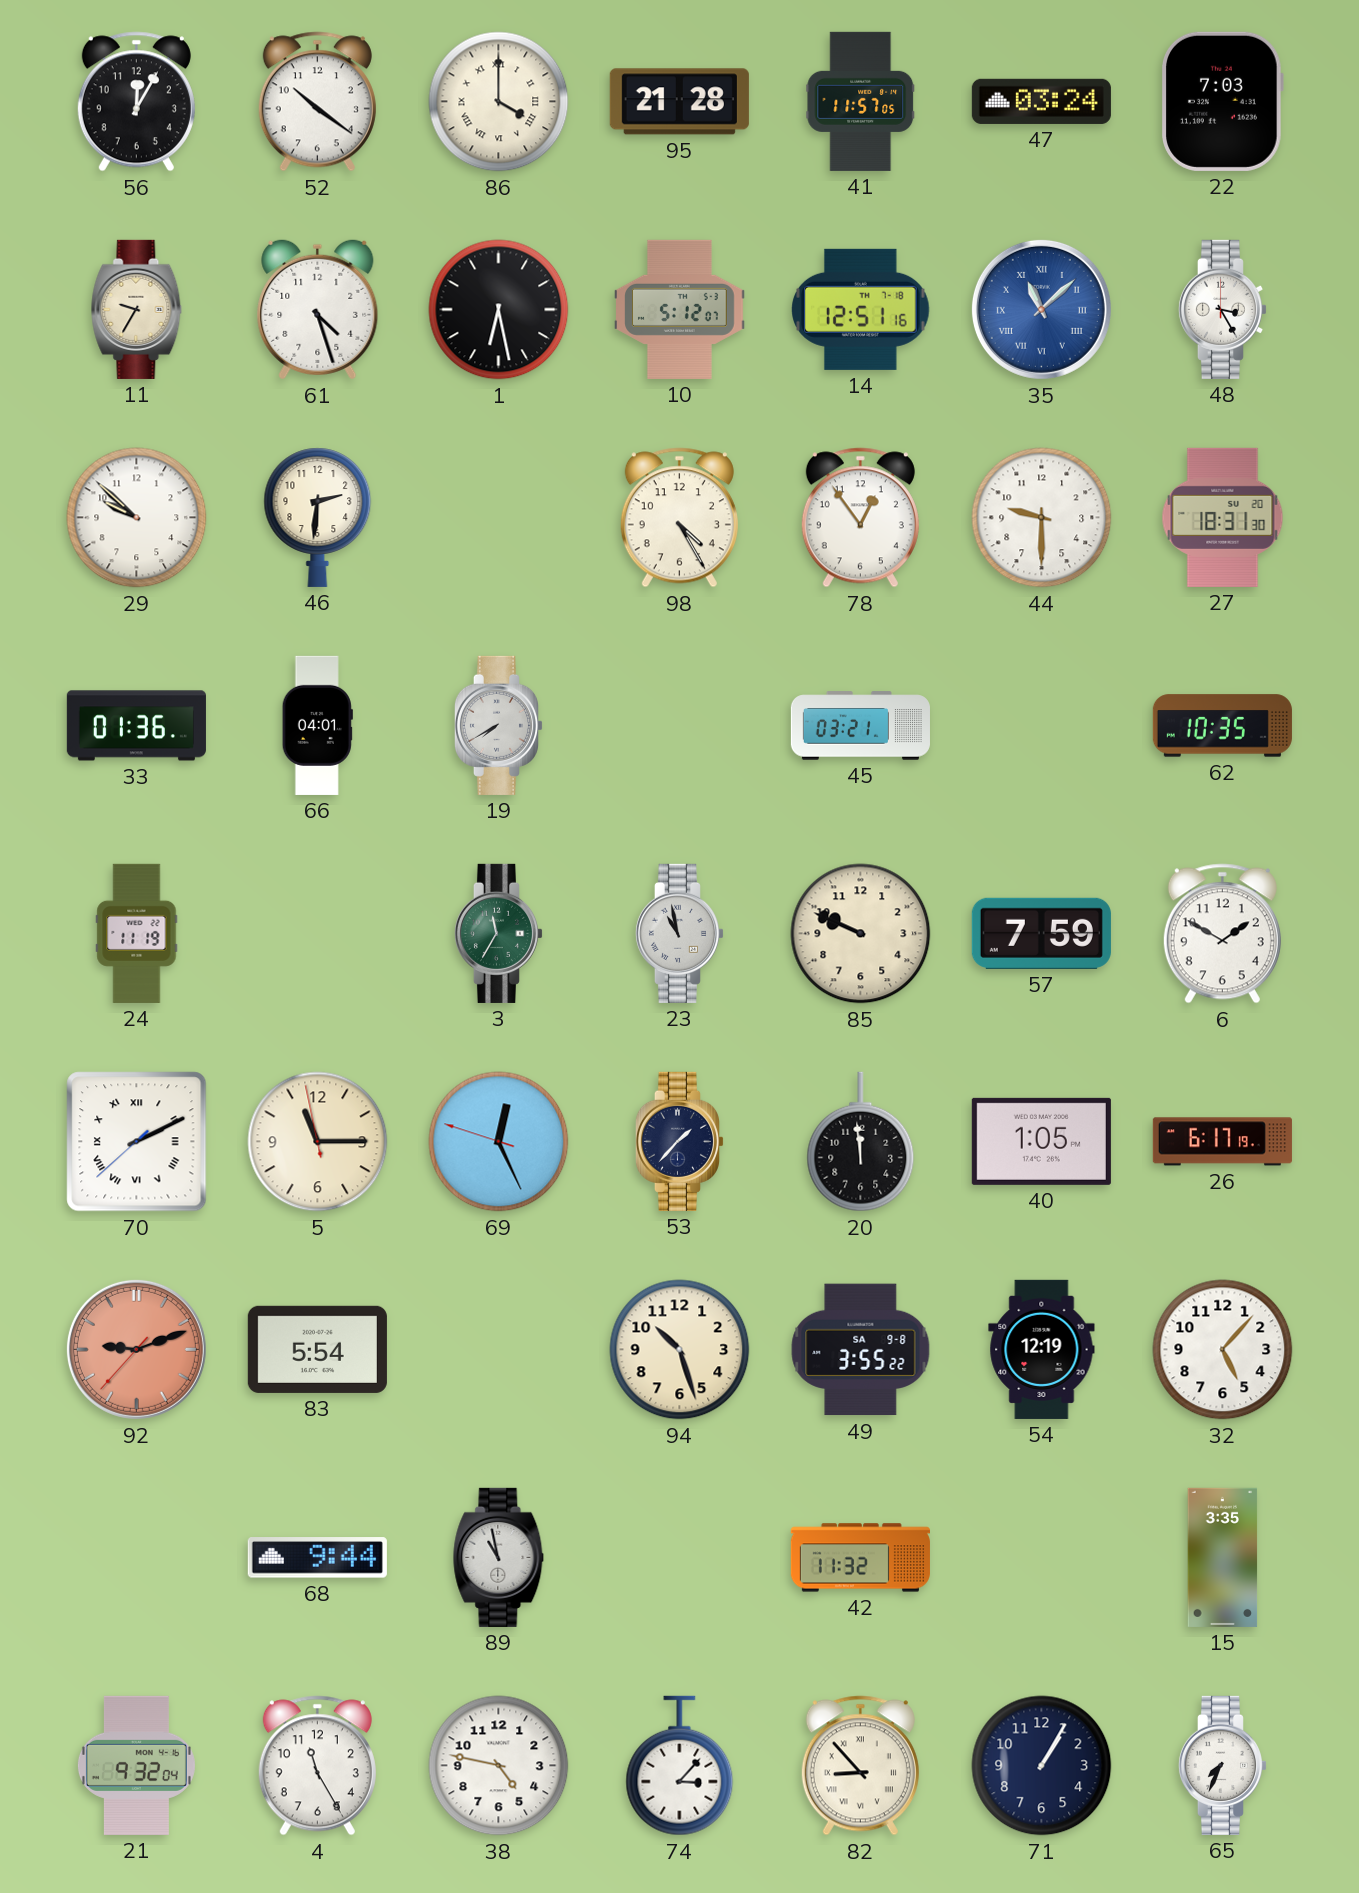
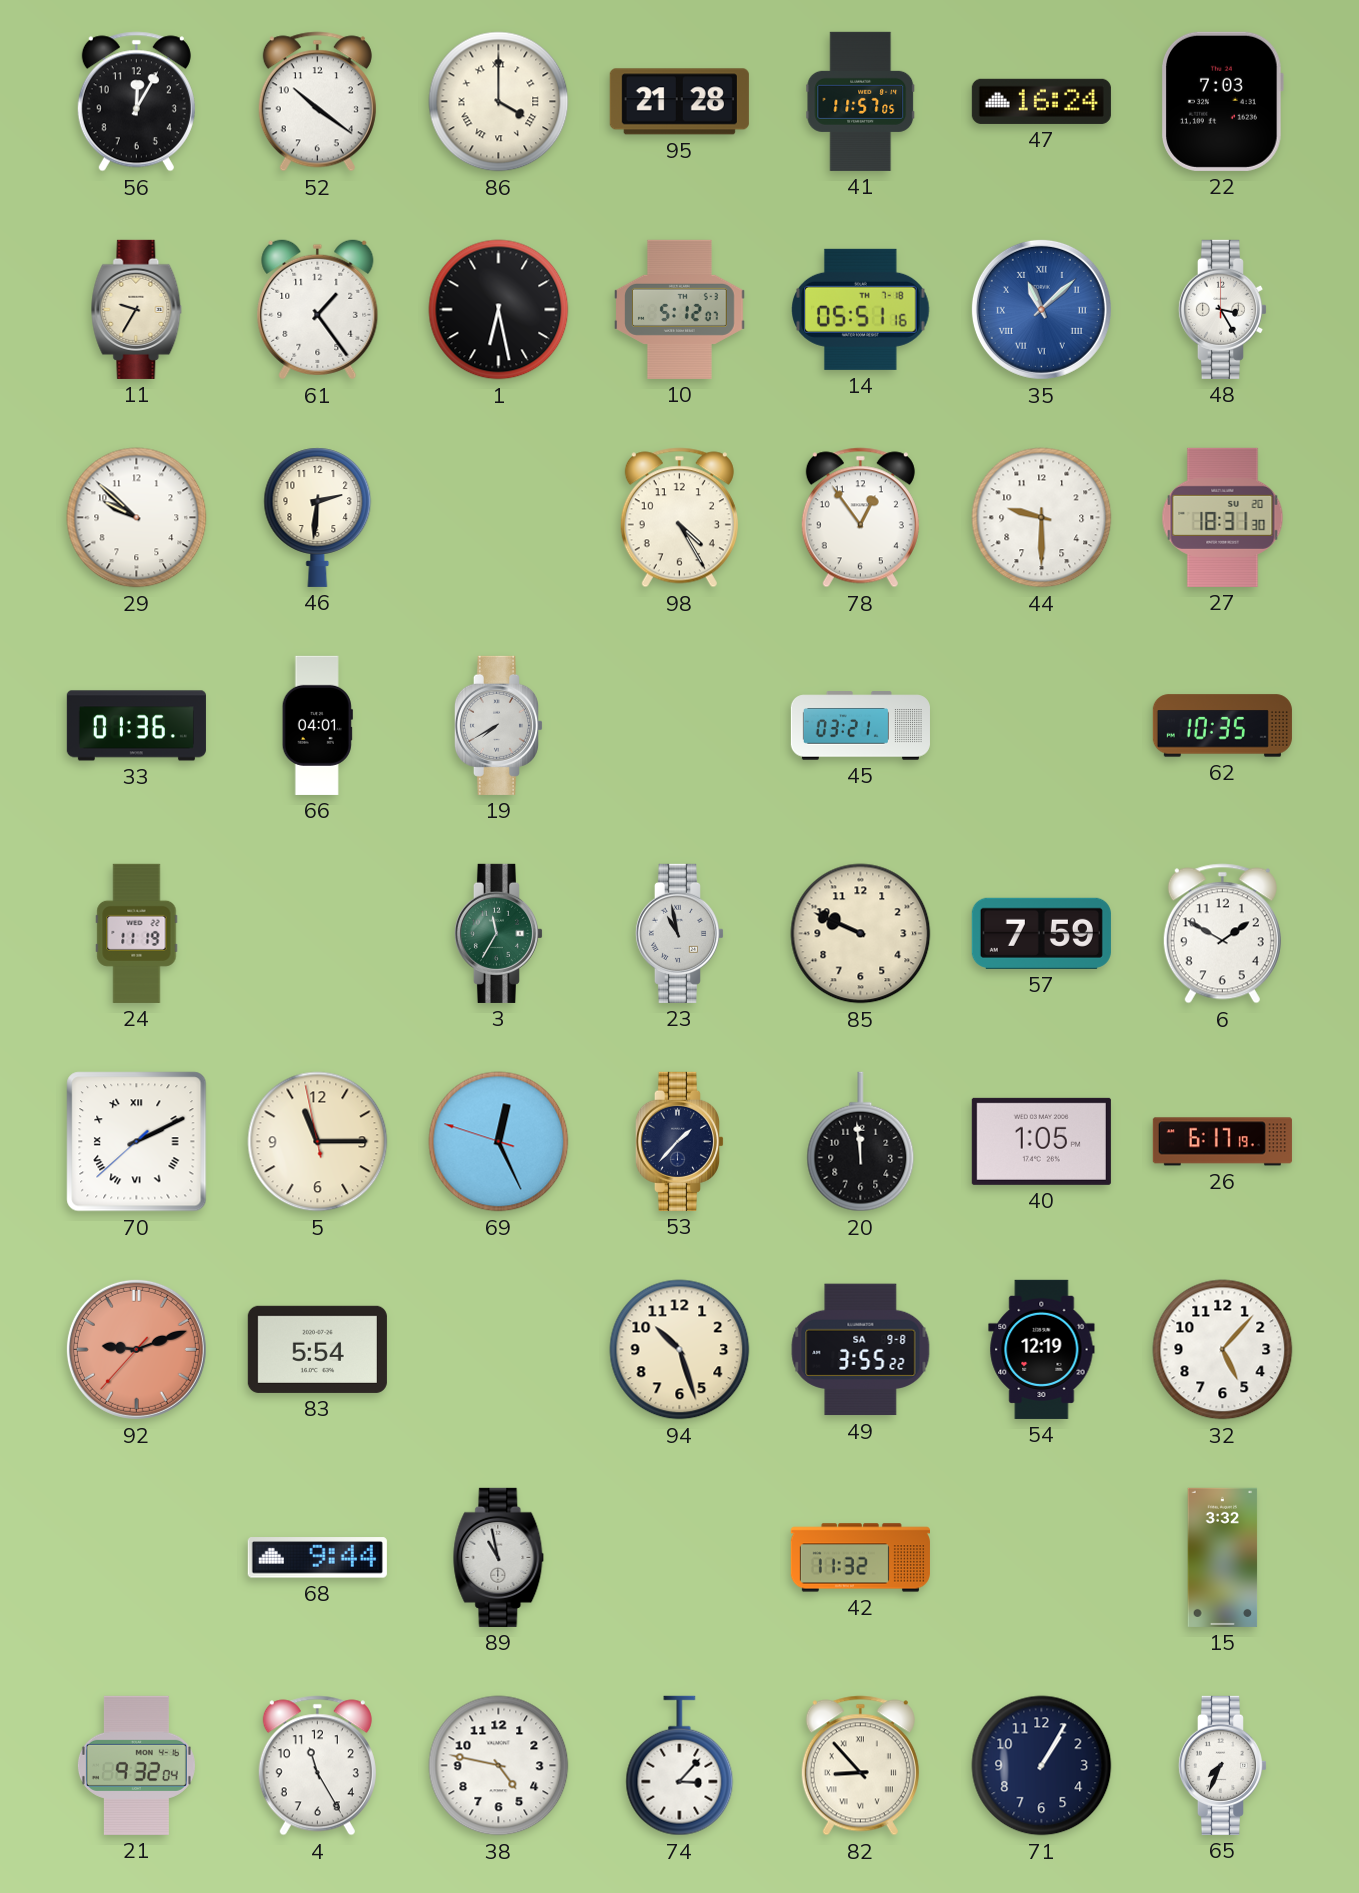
47: 03:24 -> 16:24
61: 4:27 -> 1:24
14: 12:51 -> 05:51
15: 3:35 -> 3:32
